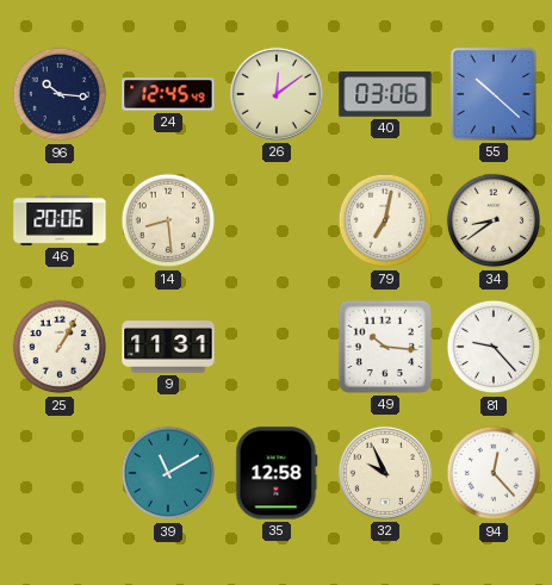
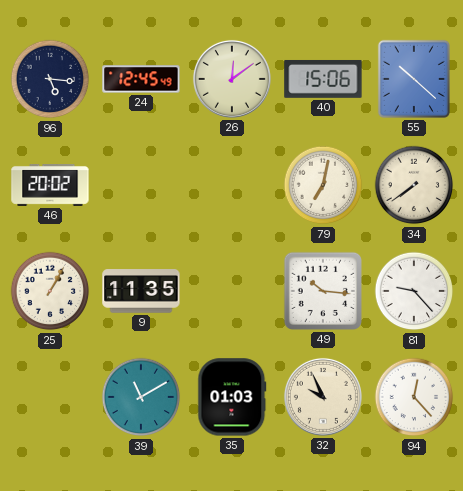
96: 10:16 -> 5:16
40: 03:06 -> 15:06
46: 20:06 -> 20:02
14: 8:29 -> none
34: 8:39 -> 7:39
9: 11:31 -> 11:35
35: 12:58 -> 01:03
